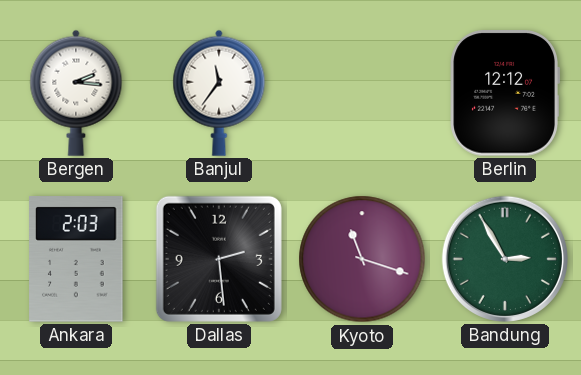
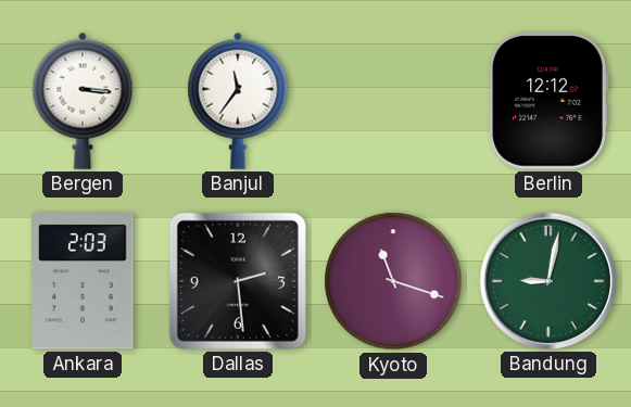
Bergen: 2:16 -> 3:16
Bandung: 2:55 -> 9:02
